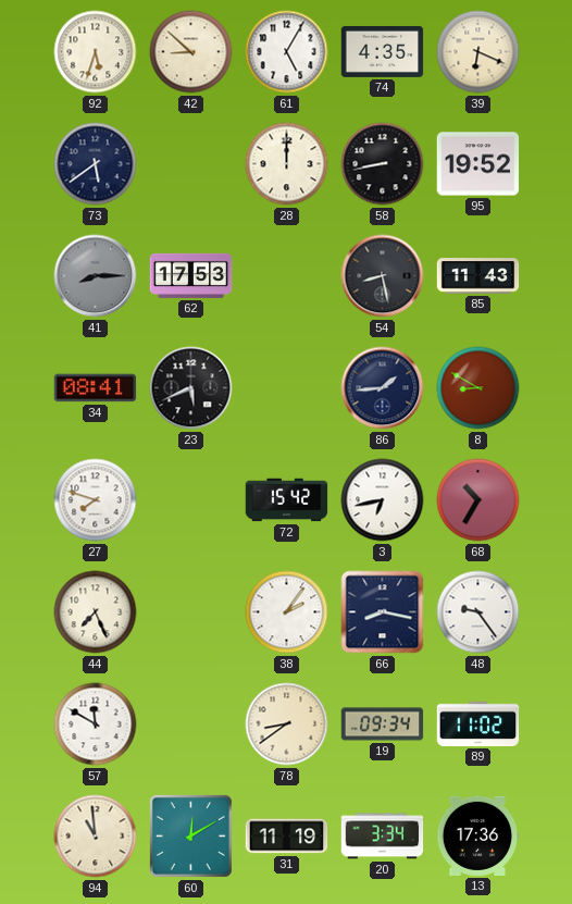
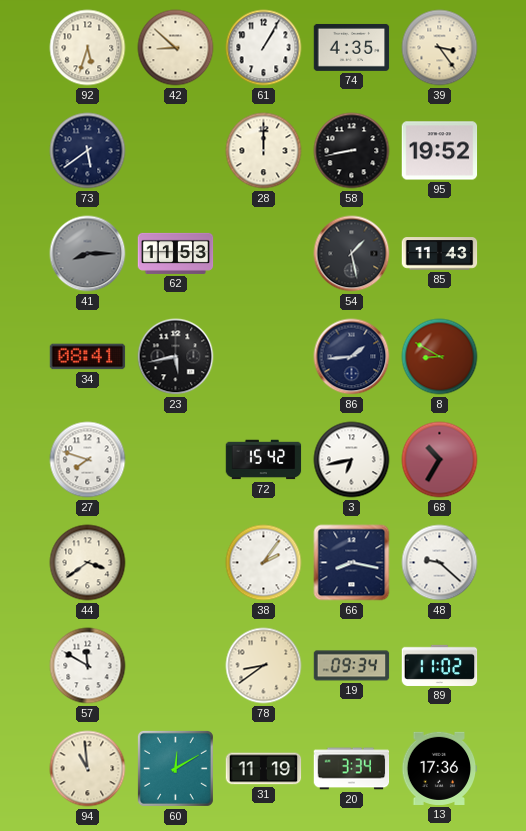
61: 5:05 -> 1:05
39: 6:19 -> 3:24
62: 17:53 -> 11:53
54: 8:28 -> 1:28
23: 5:41 -> 5:43
44: 7:26 -> 3:39
48: 9:24 -> 9:22
